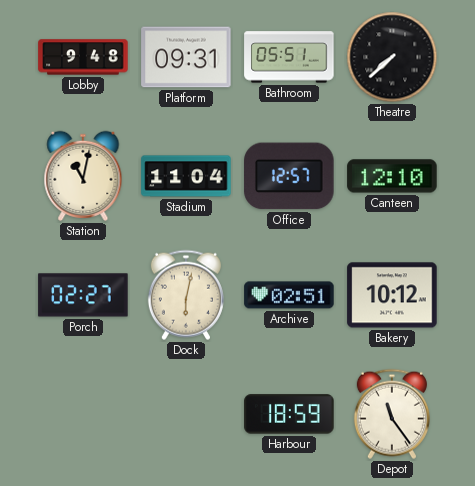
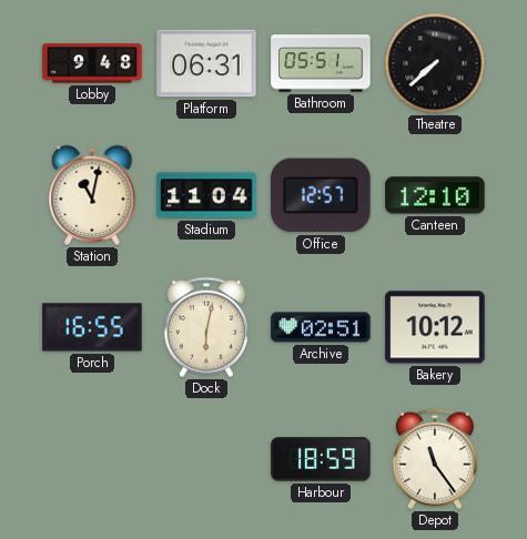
Platform: 09:31 -> 06:31
Porch: 02:27 -> 16:55
